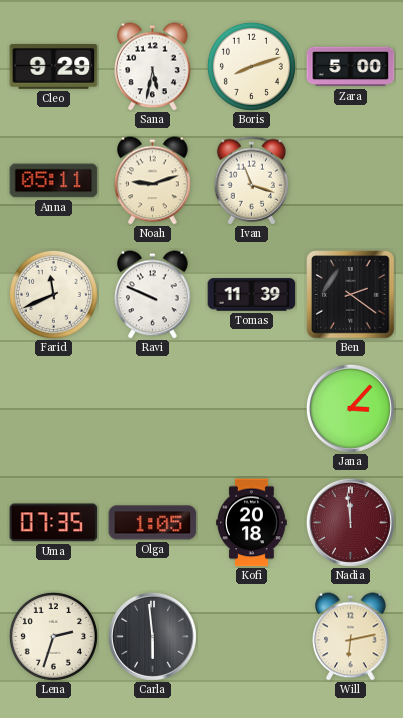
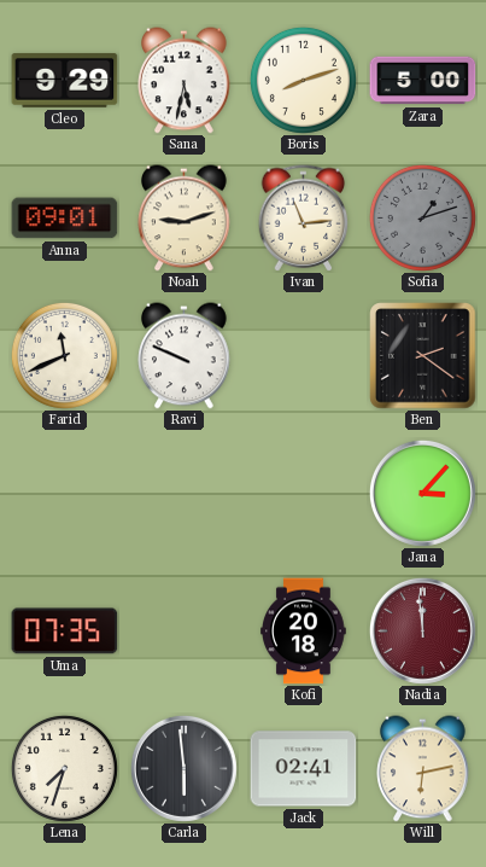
Anna: 05:11 -> 09:01
Ivan: 11:18 -> 11:14
Sofia: none -> 1:12
Tomas: 11:39 -> none
Olga: 1:05 -> none
Lena: 2:33 -> 7:33
Jack: none -> 02:41
